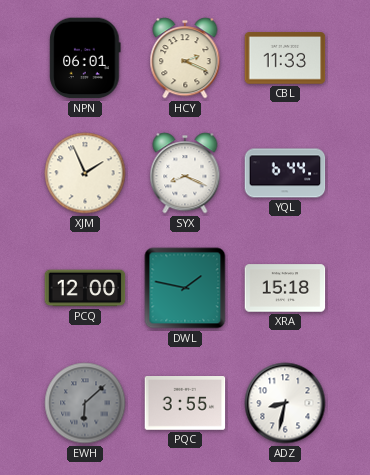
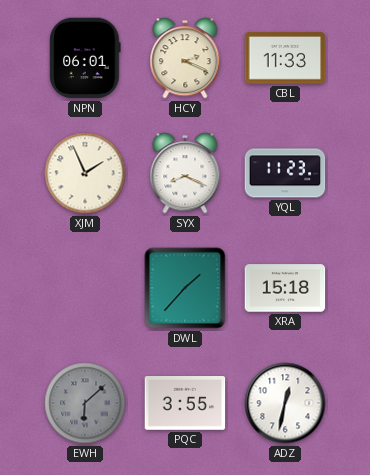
YQL: 6:44 -> 11:23
PCQ: 12:00 -> none
DWL: 1:47 -> 1:37
ADZ: 8:32 -> 12:32
